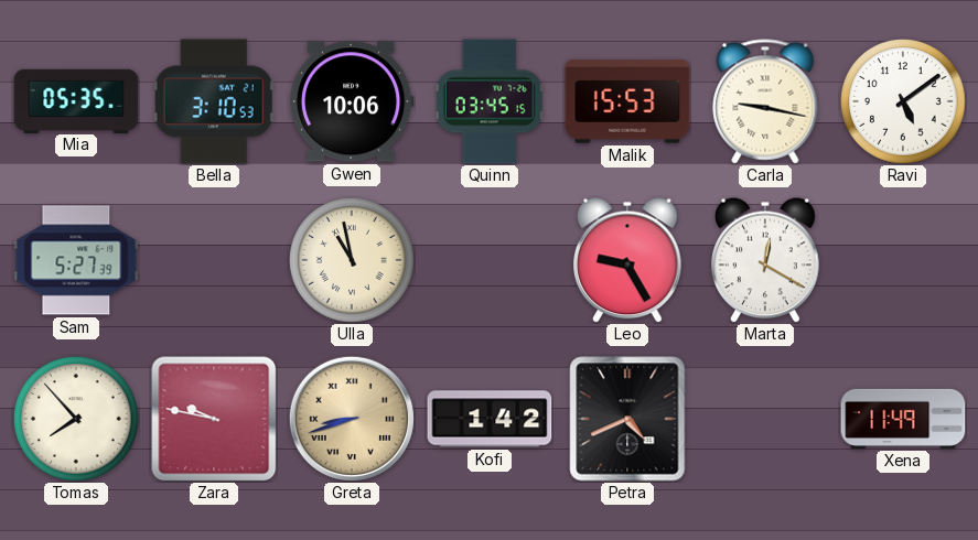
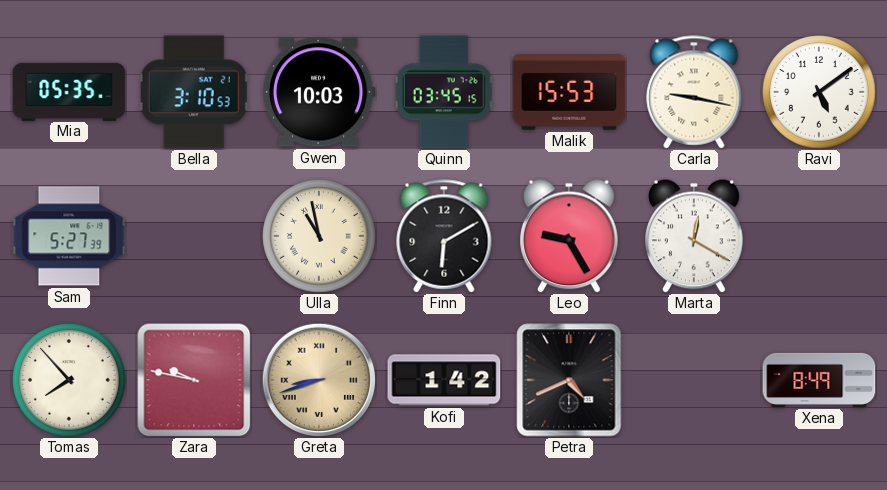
Gwen: 10:06 -> 10:03
Finn: none -> 6:10
Xena: 11:49 -> 8:49
